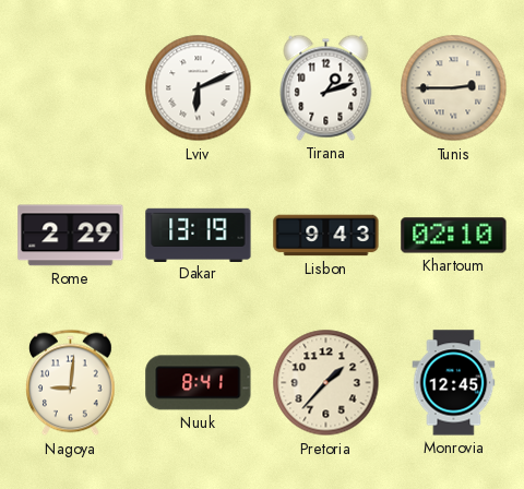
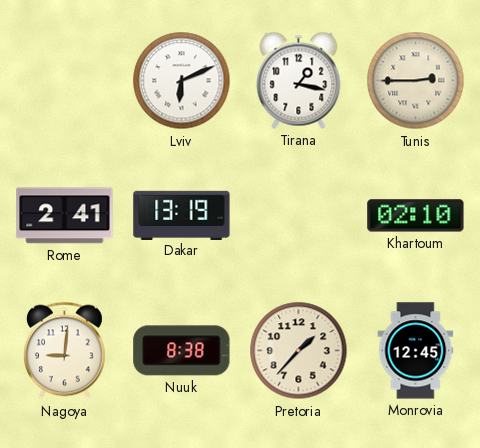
Tirana: 1:12 -> 1:17
Rome: 2:29 -> 2:41
Lisbon: 9:43 -> none
Nuuk: 8:41 -> 8:38
